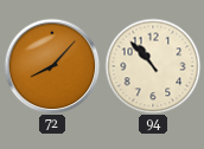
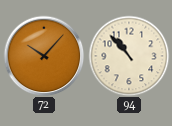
72: 8:07 -> 10:07
